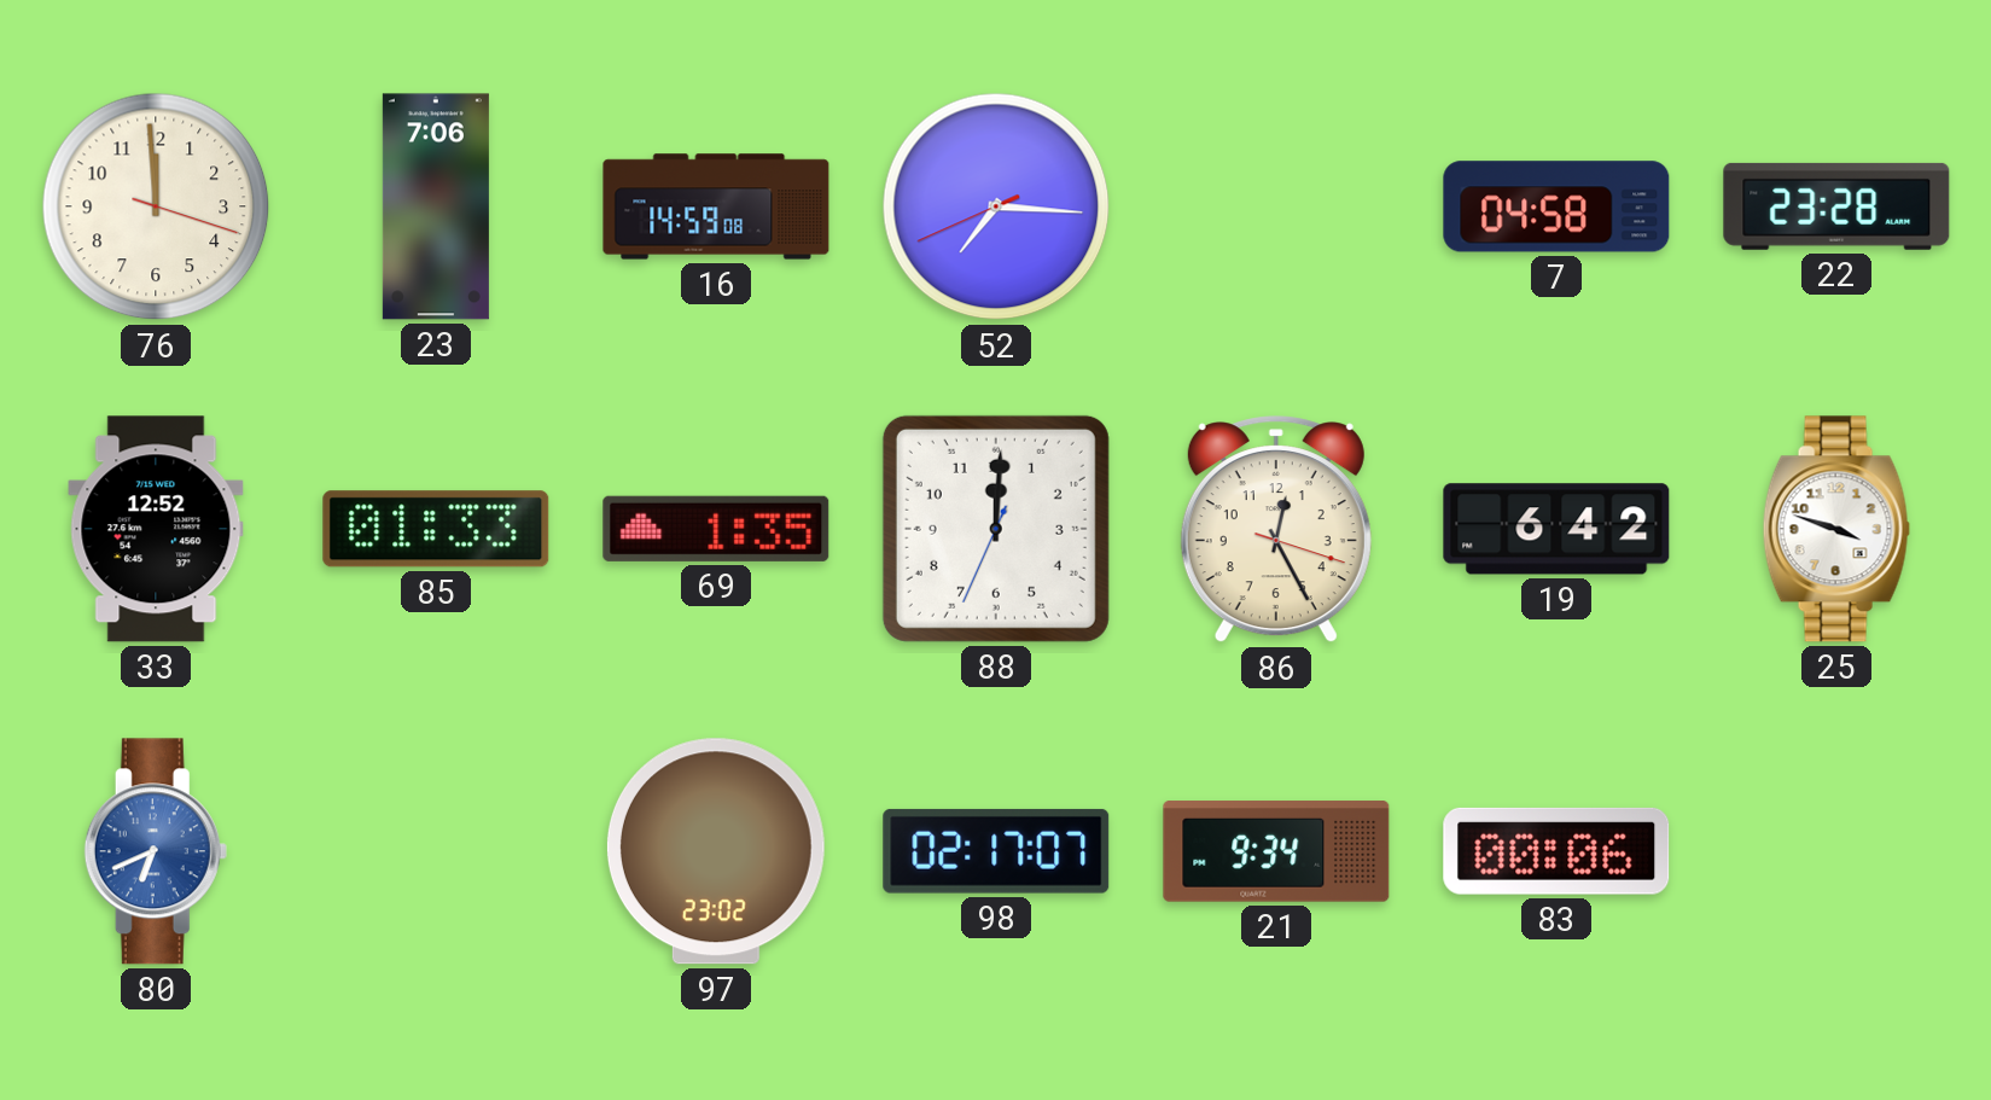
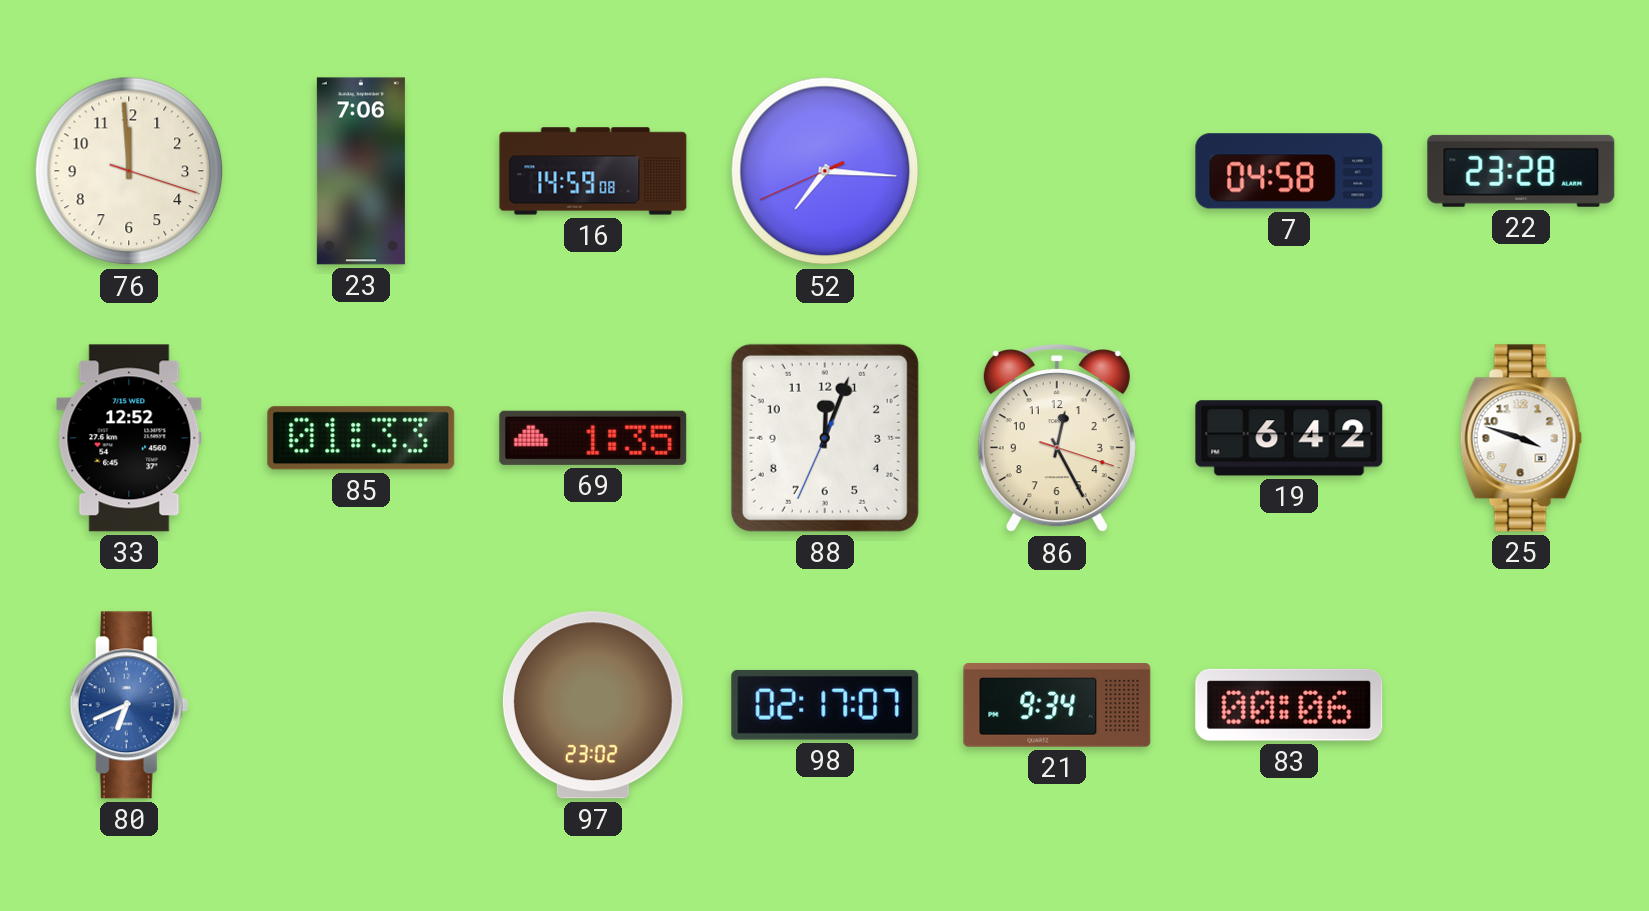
88: 12:00 -> 12:03
